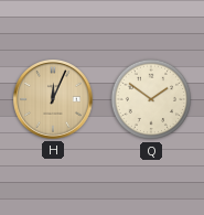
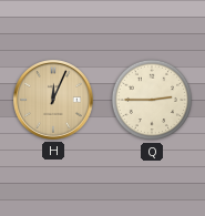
Q: 1:51 -> 2:45
